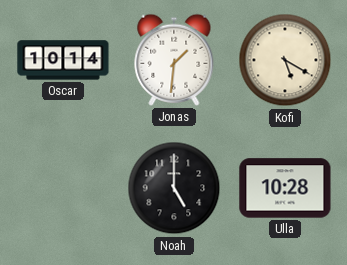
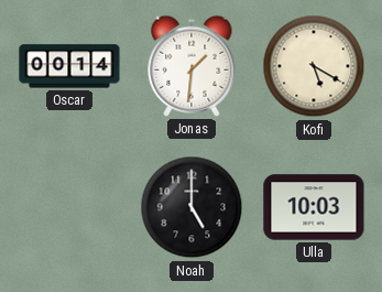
Oscar: 10:14 -> 00:14
Ulla: 10:28 -> 10:03
